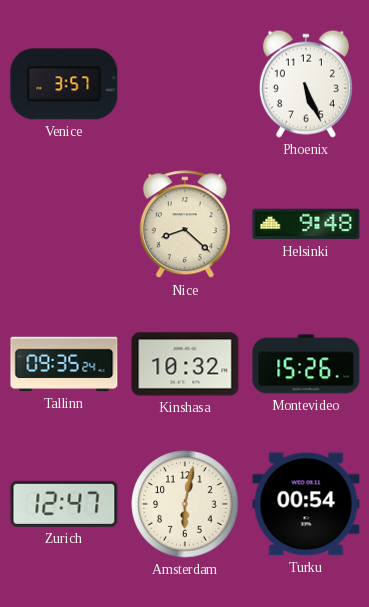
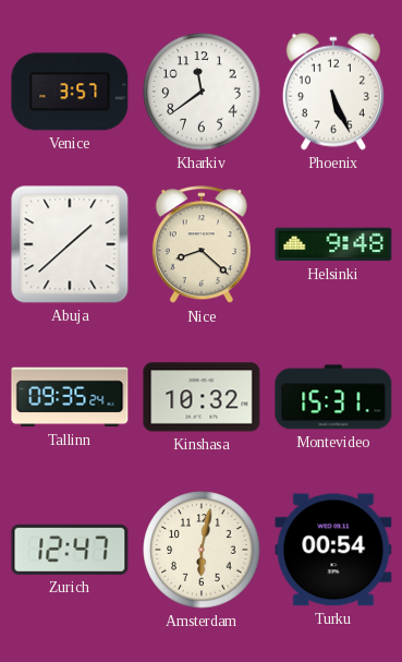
Kharkiv: none -> 11:39
Abuja: none -> 1:38
Montevideo: 15:26 -> 15:31
